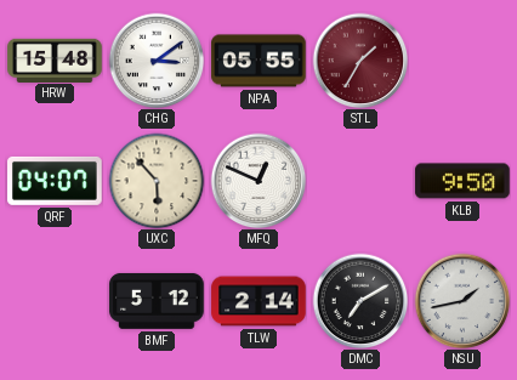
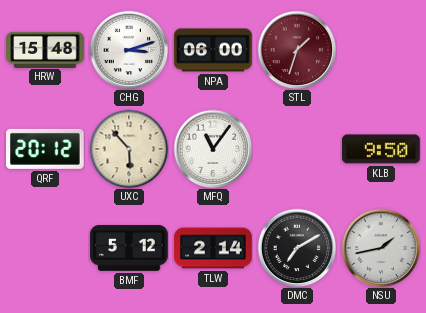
CHG: 3:09 -> 3:12
NPA: 05:55 -> 06:00
STL: 1:35 -> 1:33
QRF: 04:07 -> 20:12
MFQ: 12:49 -> 11:06
